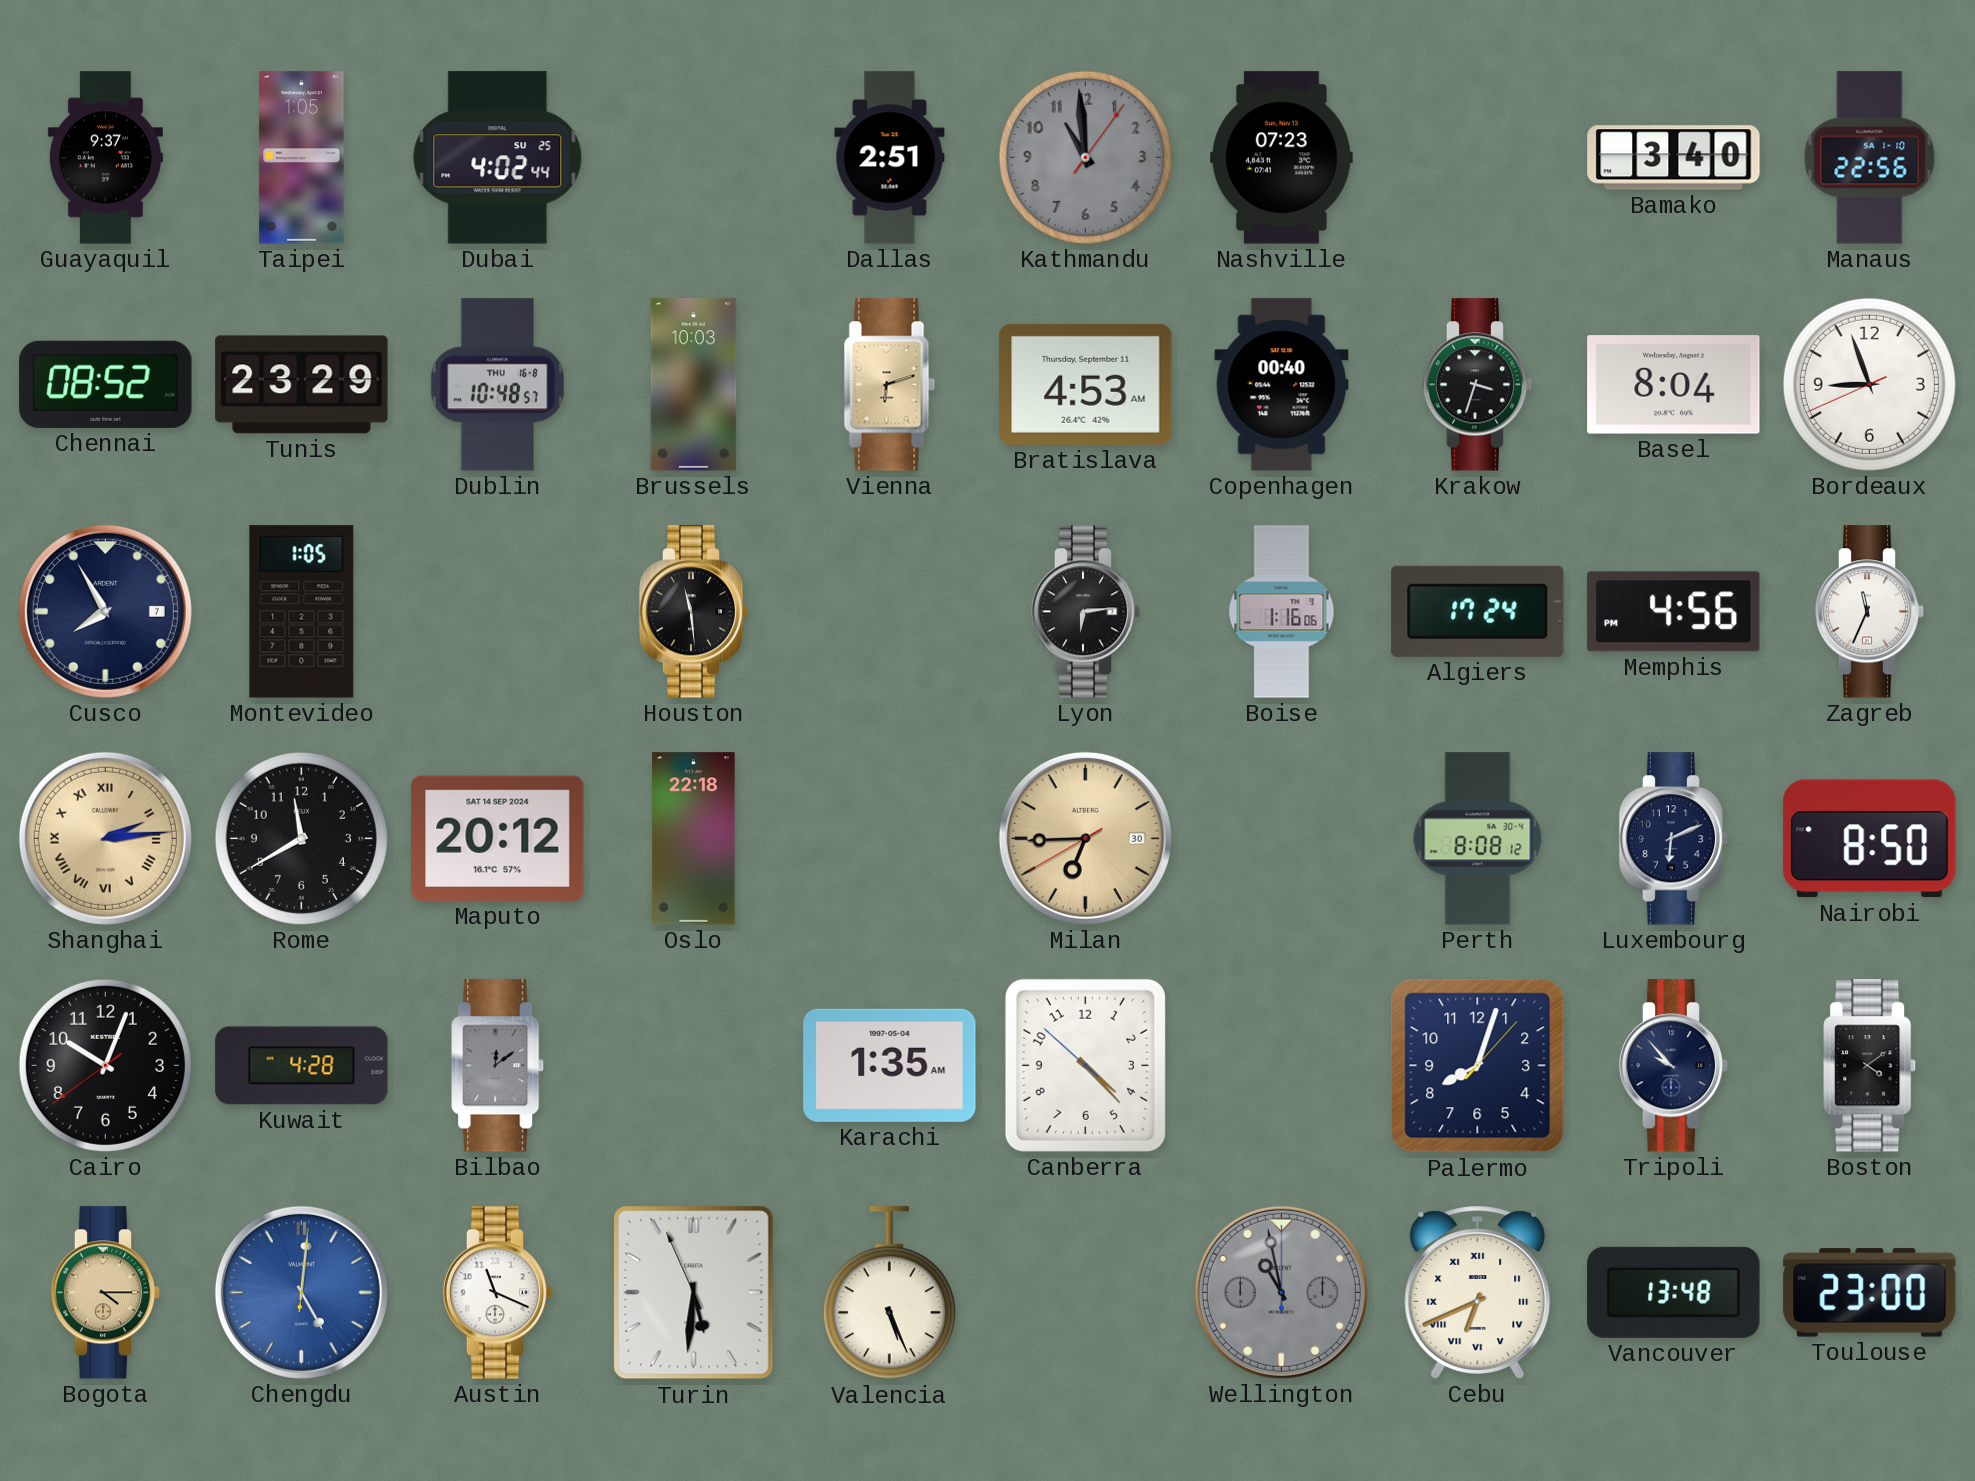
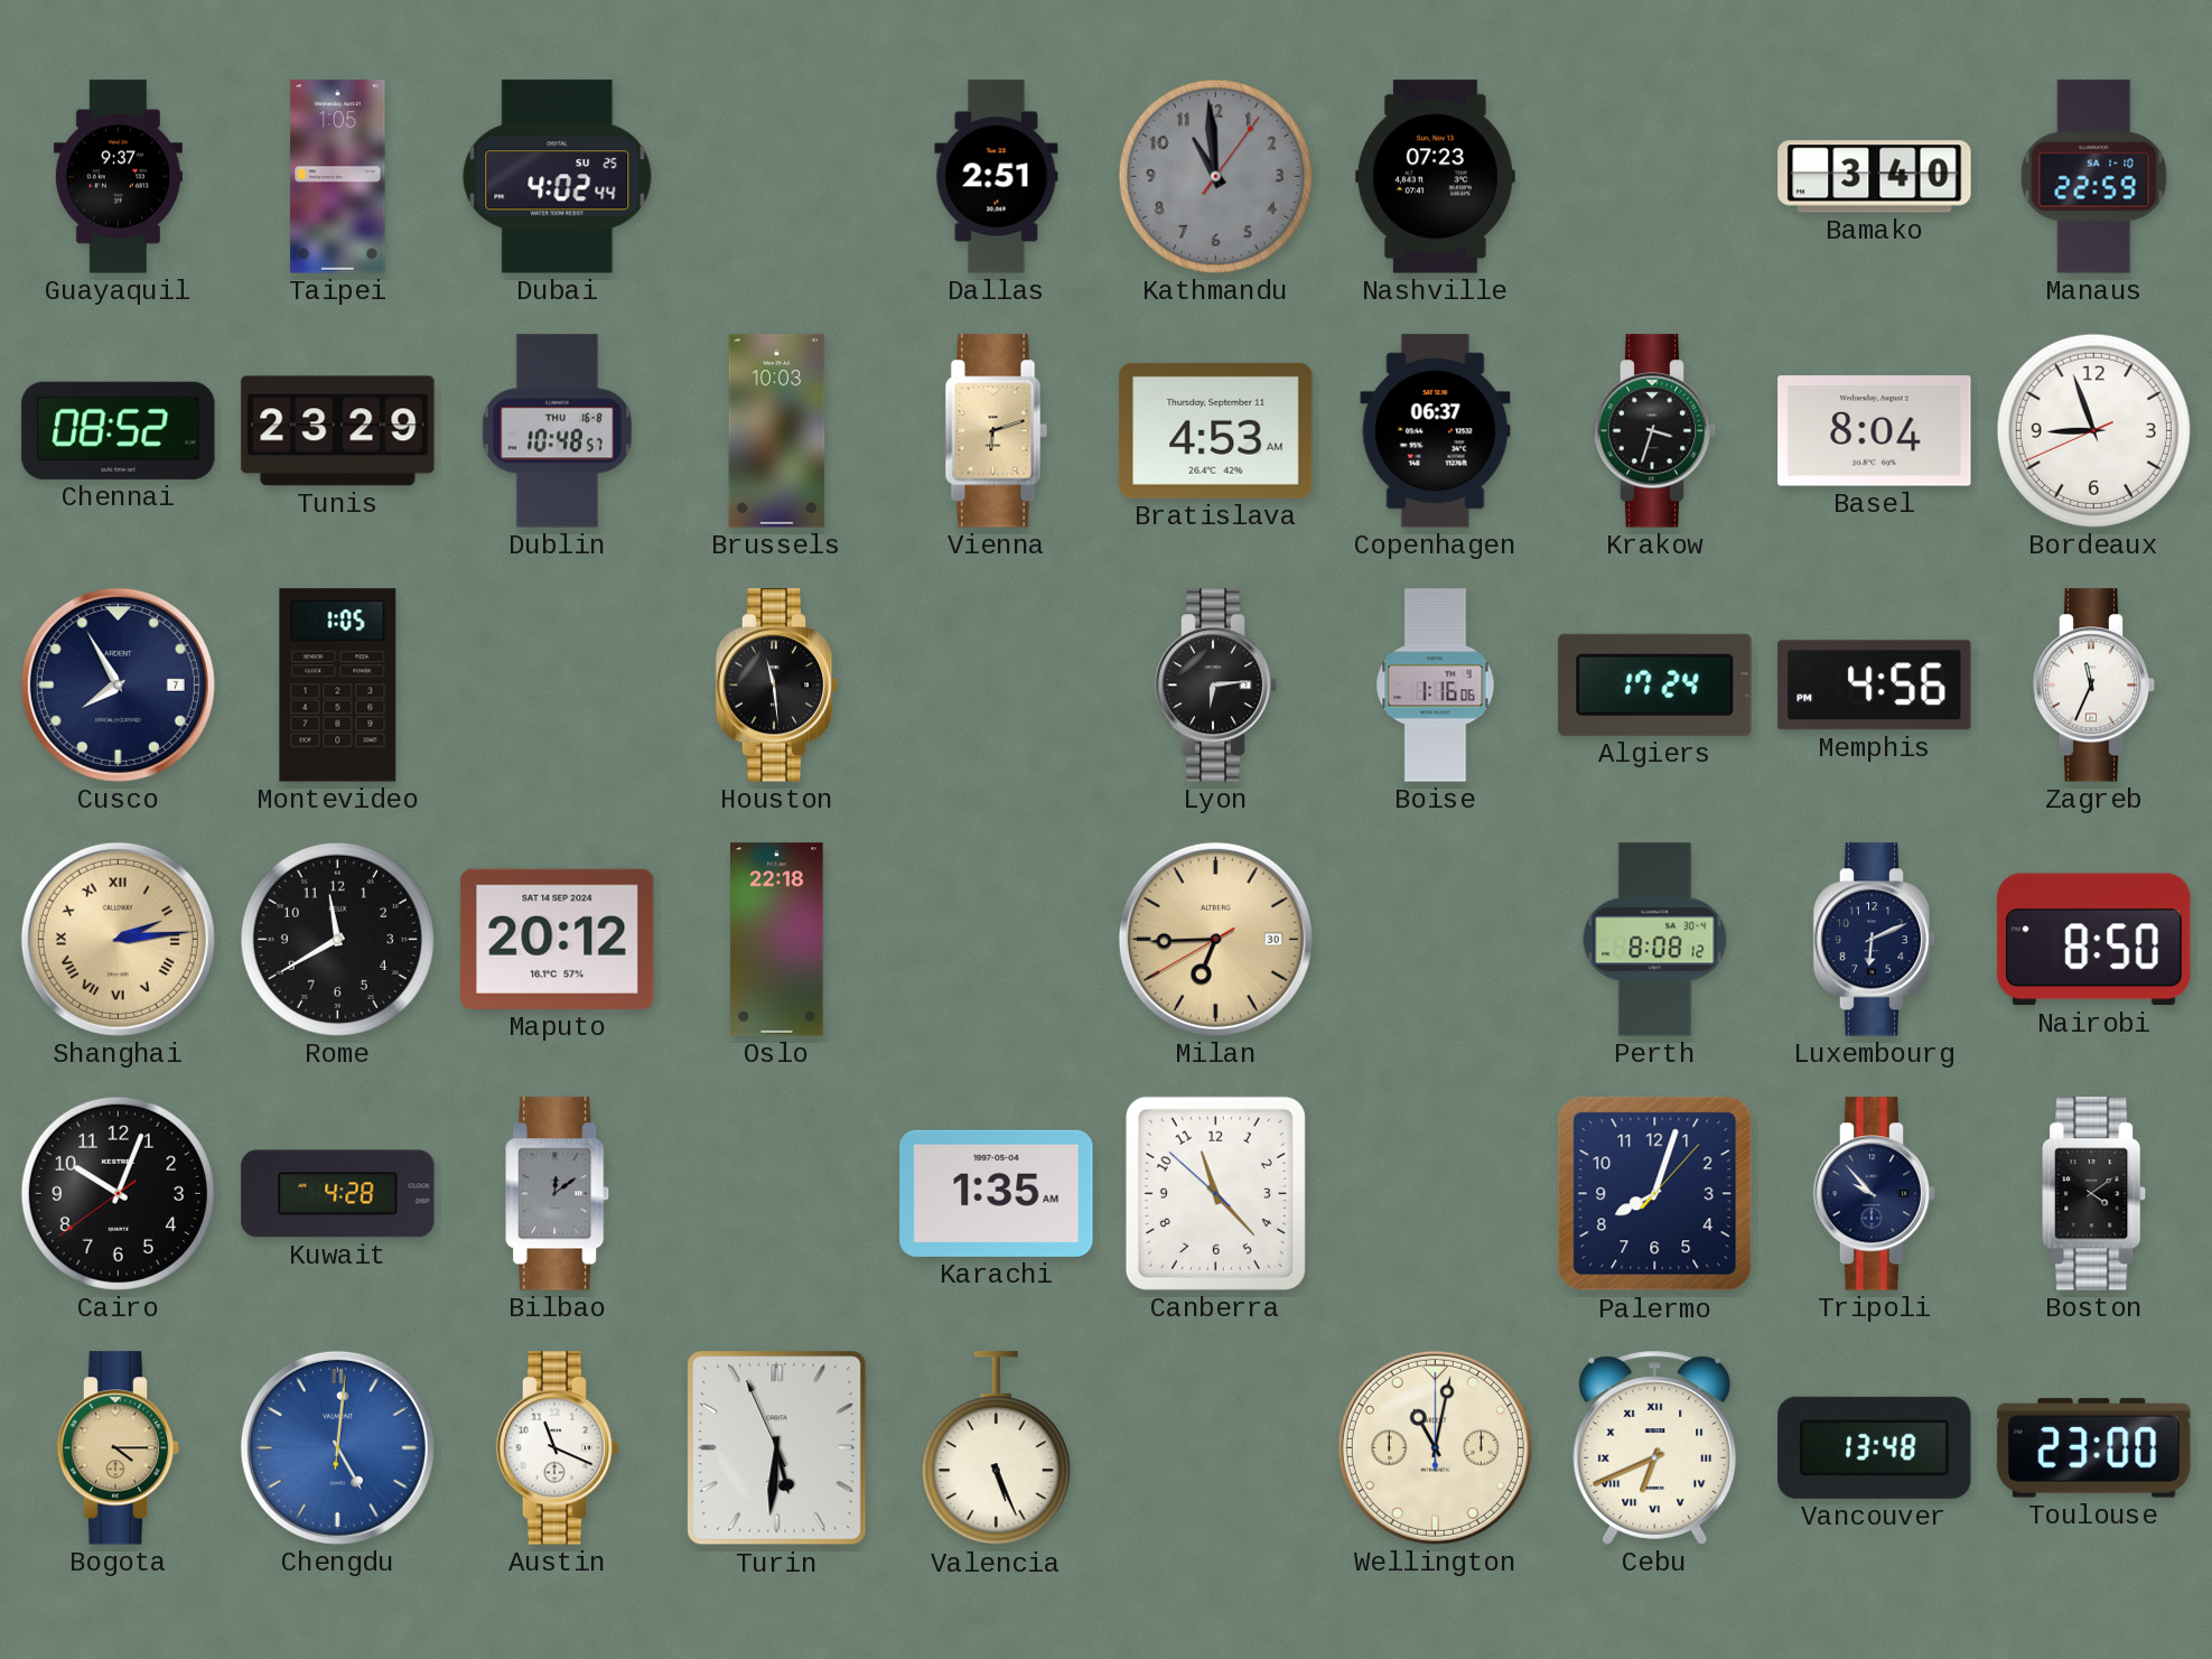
Manaus: 22:56 -> 22:59
Copenhagen: 00:40 -> 06:37
Canberra: 4:22 -> 11:22
Wellington: 10:58 -> 11:02
Wellington dial: grey -> cream
